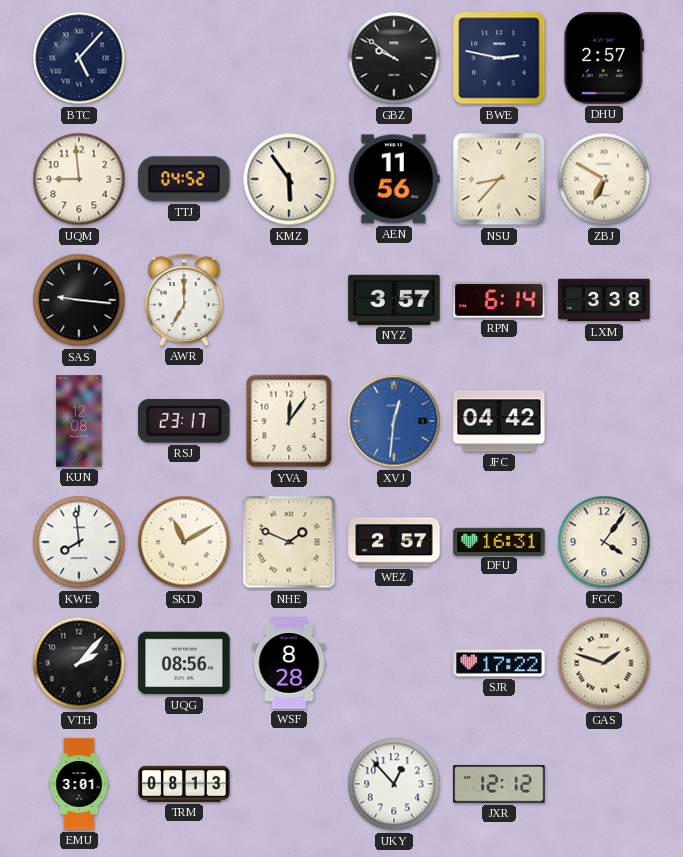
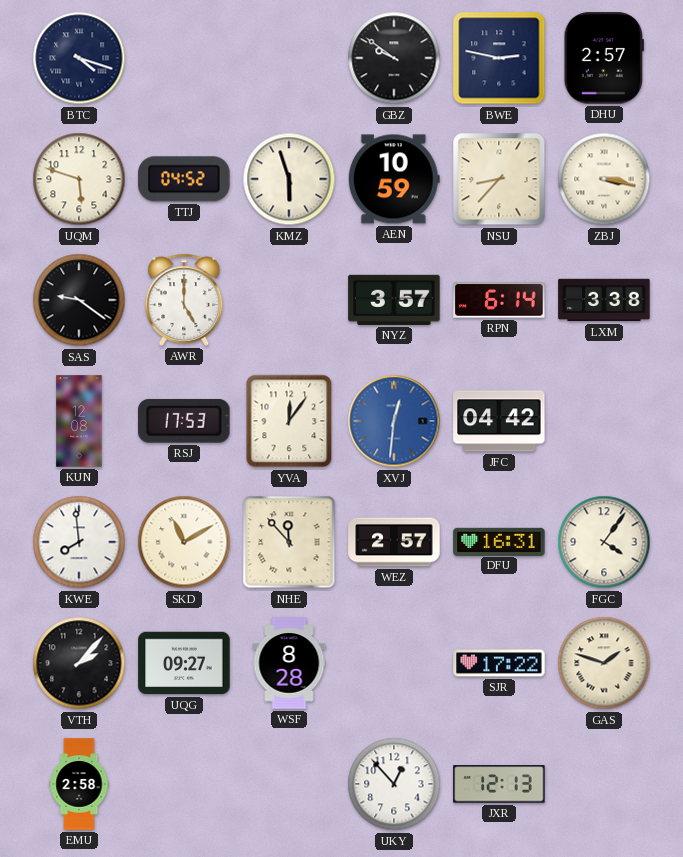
BTC: 5:07 -> 4:18
UQM: 8:59 -> 5:48
KMZ: 5:54 -> 5:57
AEN: 11:56 -> 10:59
ZBJ: 6:50 -> 3:17
SAS: 9:16 -> 9:21
AWR: 7:00 -> 5:00
RSJ: 23:17 -> 17:53
NHE: 1:49 -> 11:53
UQG: 08:56 -> 09:27
EMU: 3:01 -> 2:58
TRM: 08:13 -> none
JXR: 12:12 -> 12:13
